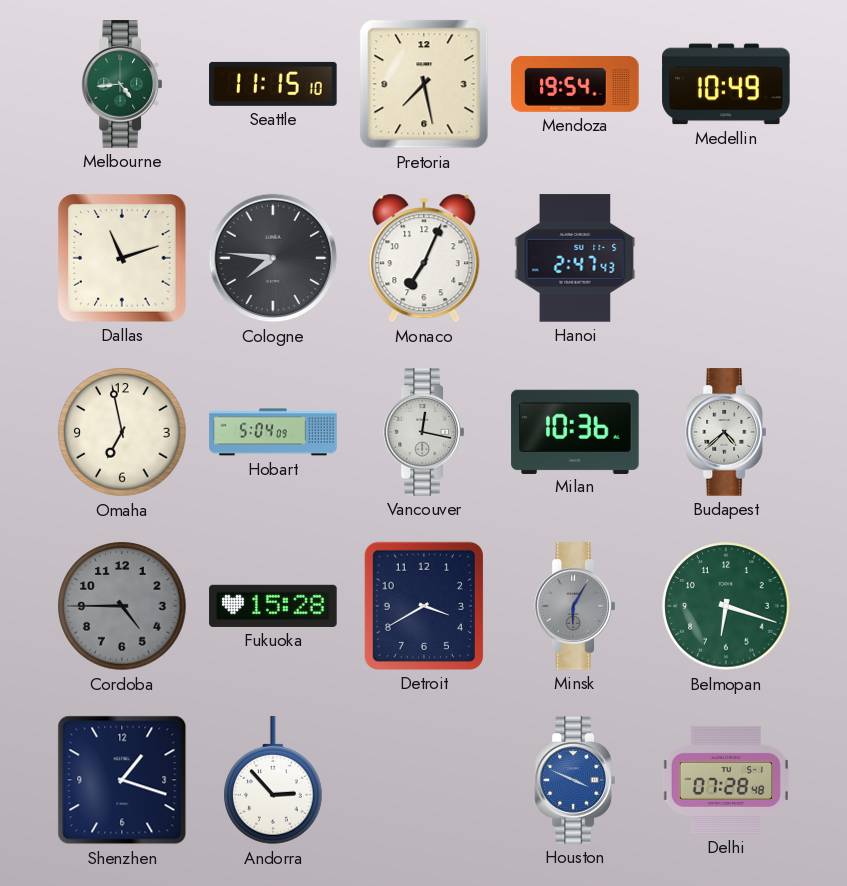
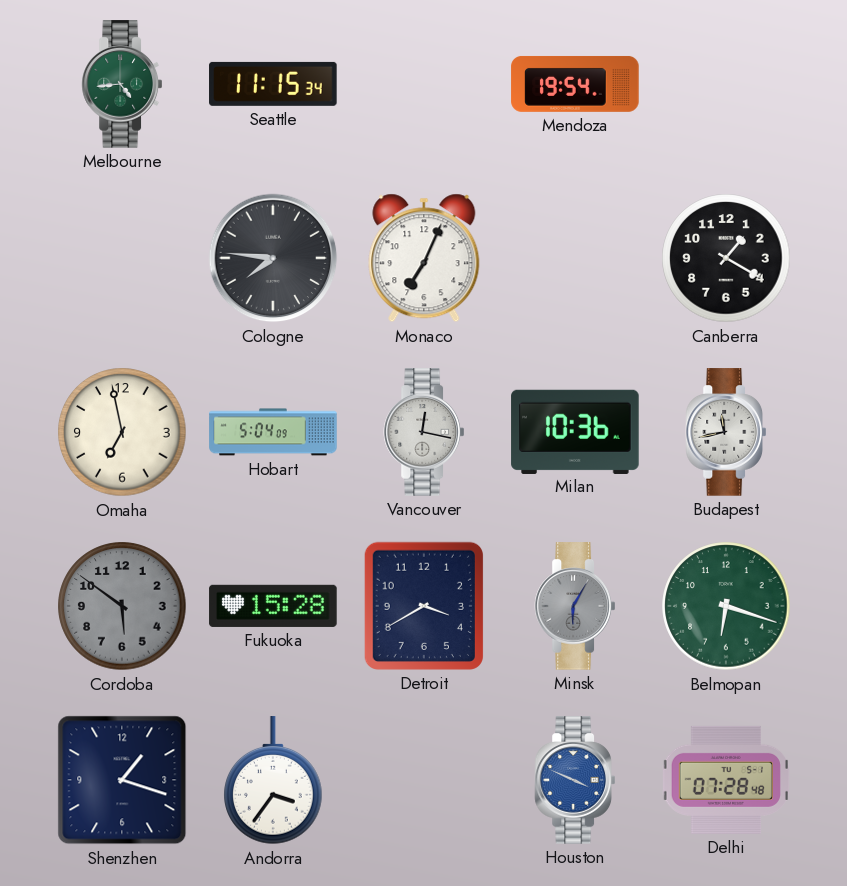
Seattle: 11:15:10 -> 11:15:34
Pretoria: 7:28 -> none
Medellin: 10:49 -> none
Dallas: 11:12 -> none
Hanoi: 2:47 -> none
Canberra: none -> 1:20
Budapest: 4:38 -> 11:43
Cordoba: 4:45 -> 5:51
Andorra: 2:53 -> 3:36
